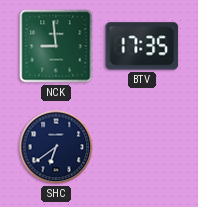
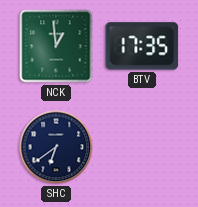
NCK: 8:59 -> 12:59
